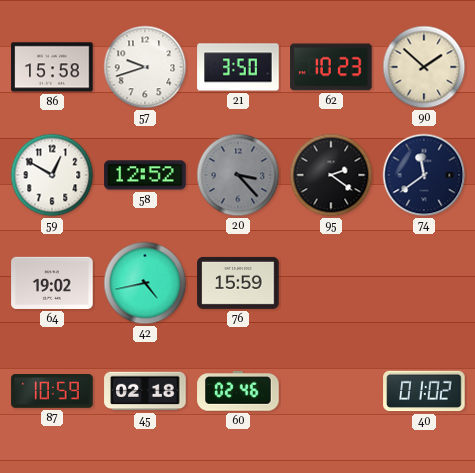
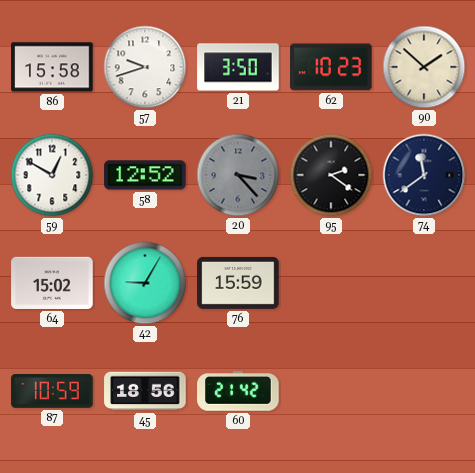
64: 19:02 -> 15:02
42: 4:43 -> 9:05
45: 02:18 -> 18:56
60: 02:46 -> 21:42
40: 01:02 -> none
